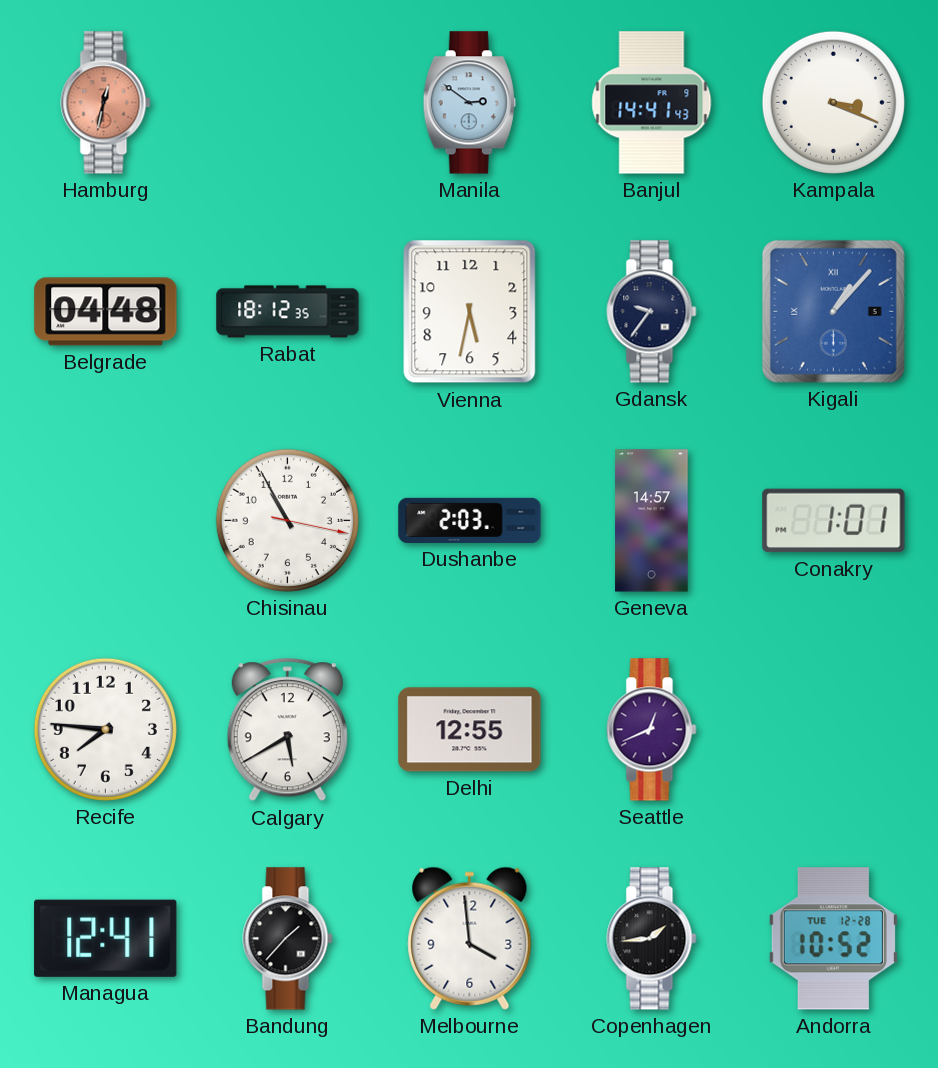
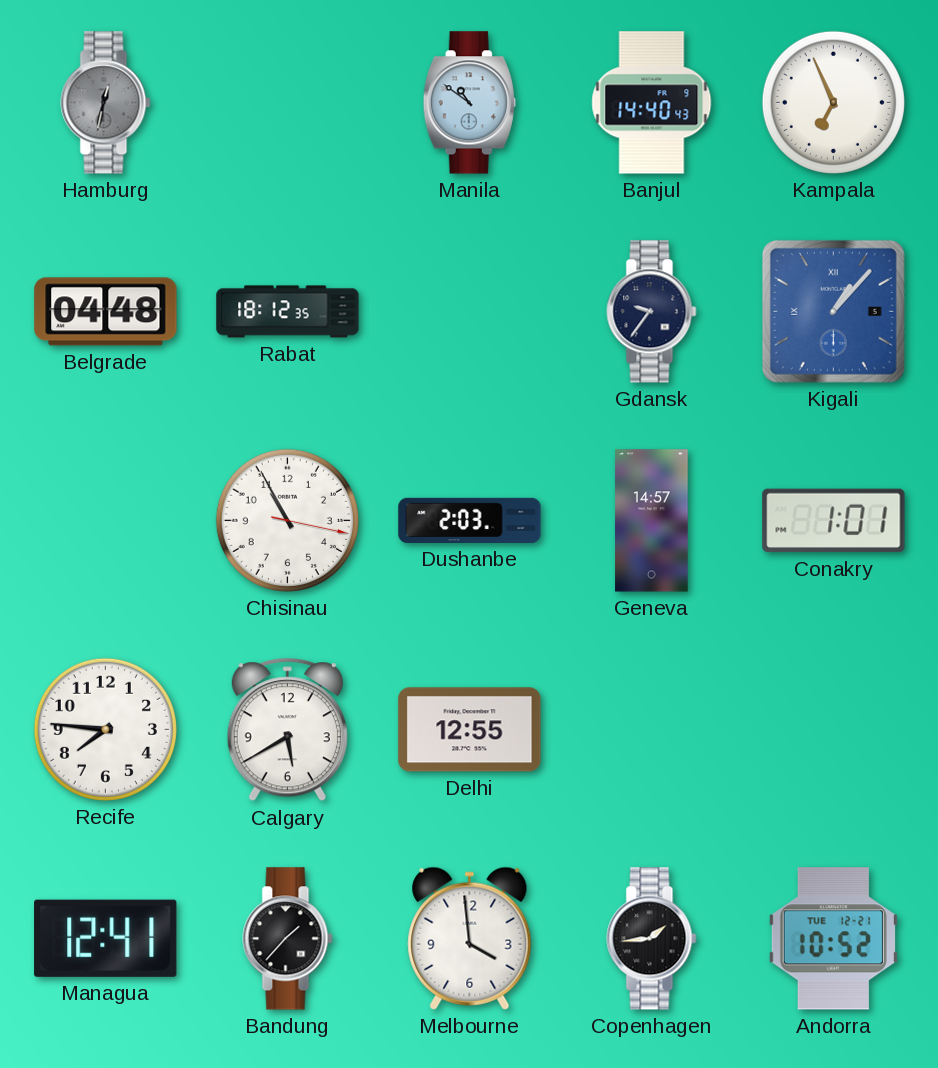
Hamburg dial: salmon -> grey
Manila: 2:51 -> 10:51
Banjul: 14:41 -> 14:40
Kampala: 3:19 -> 6:56
Vienna: 5:32 -> none
Seattle: 12:41 -> none
Andorra date: TUE 12-28 -> TUE 12-21
